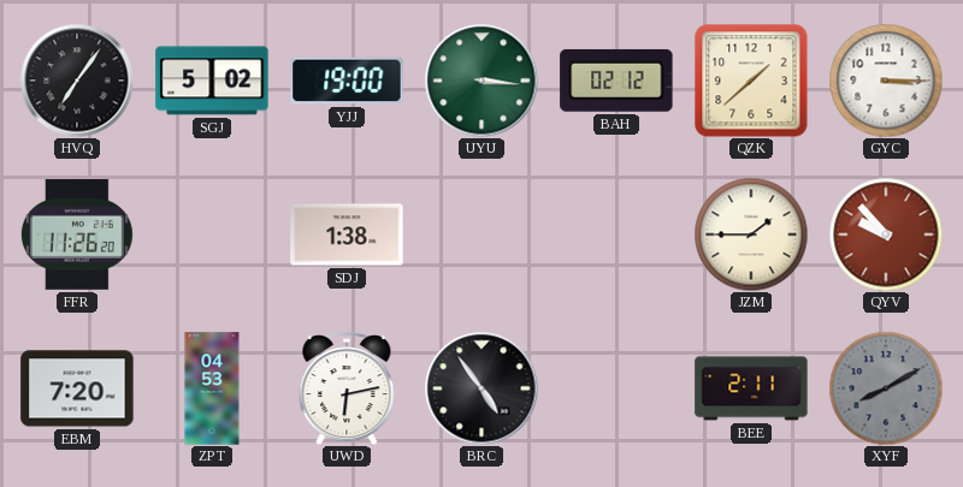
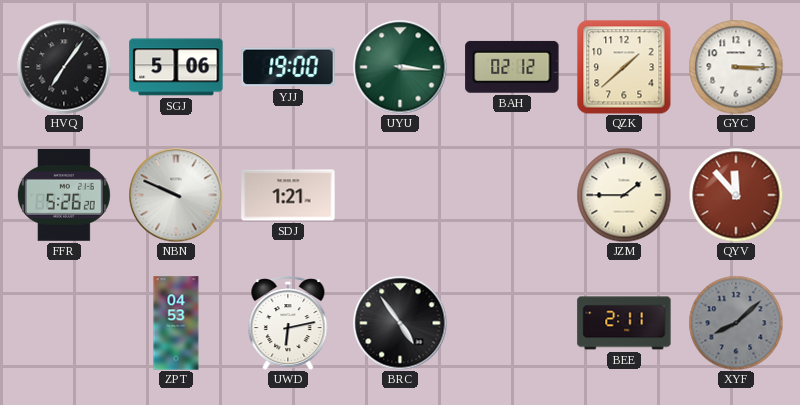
SGJ: 5:02 -> 5:06
FFR: 11:26 -> 5:26
NBN: none -> 9:49
SDJ: 1:38 -> 1:21
QYV: 9:53 -> 11:53
EBM: 7:20 -> none
XYF: 8:10 -> 8:08
